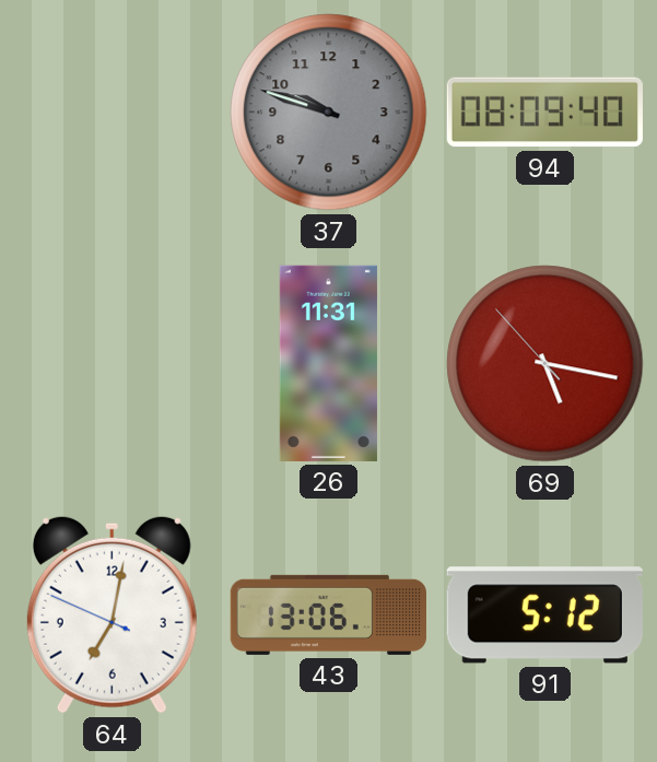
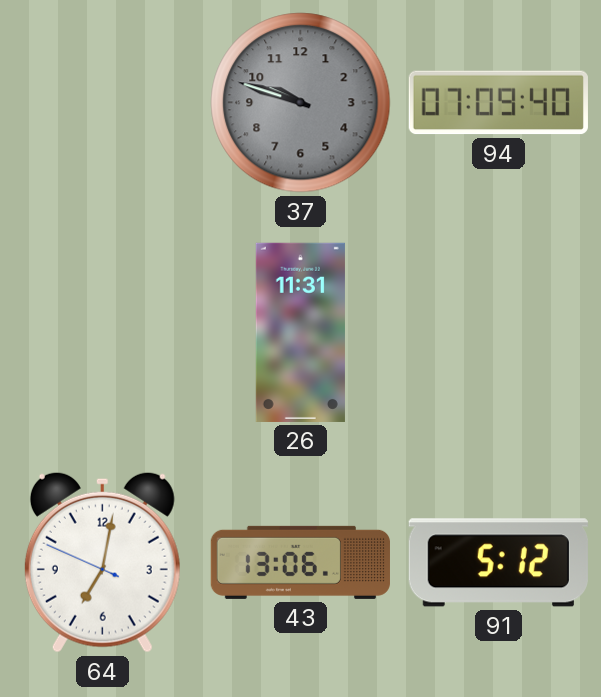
94: 08:09 -> 07:09
69: 5:16 -> none
